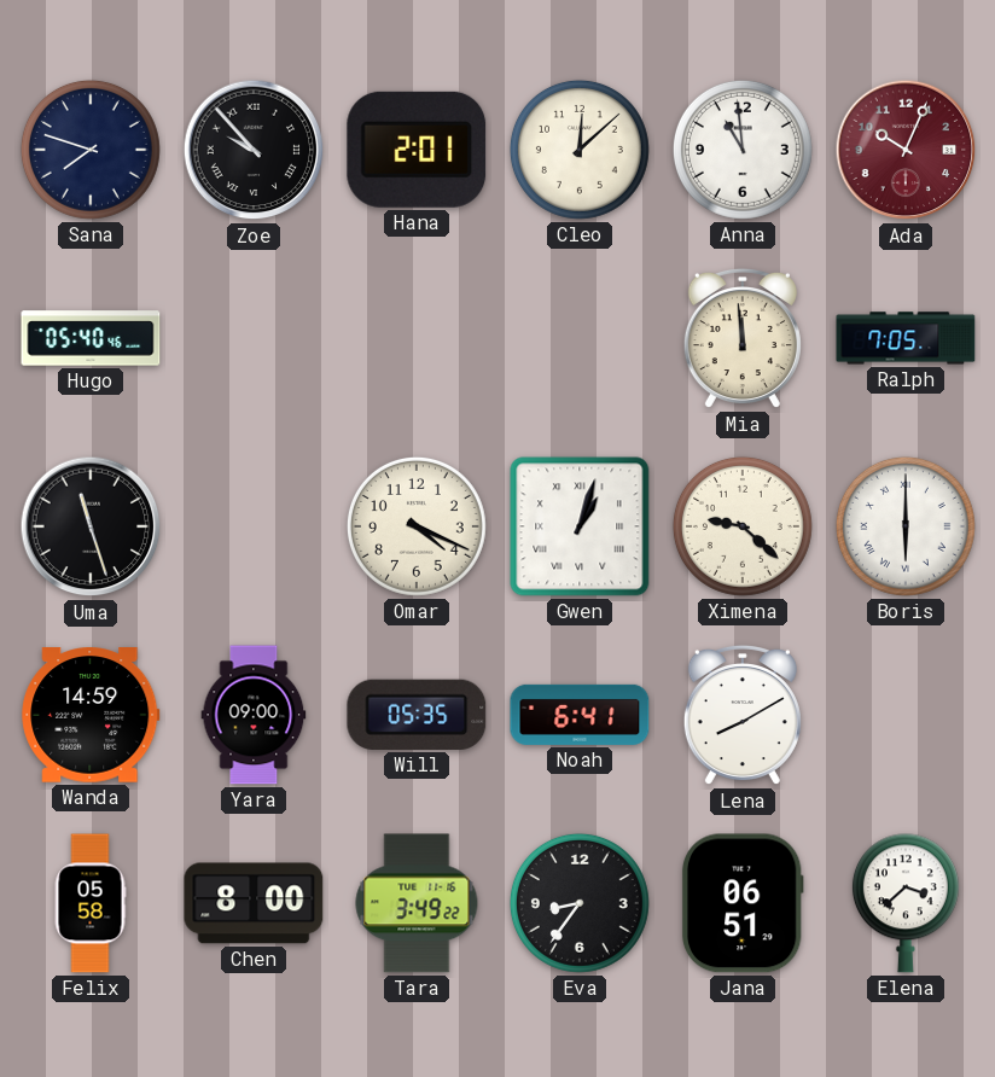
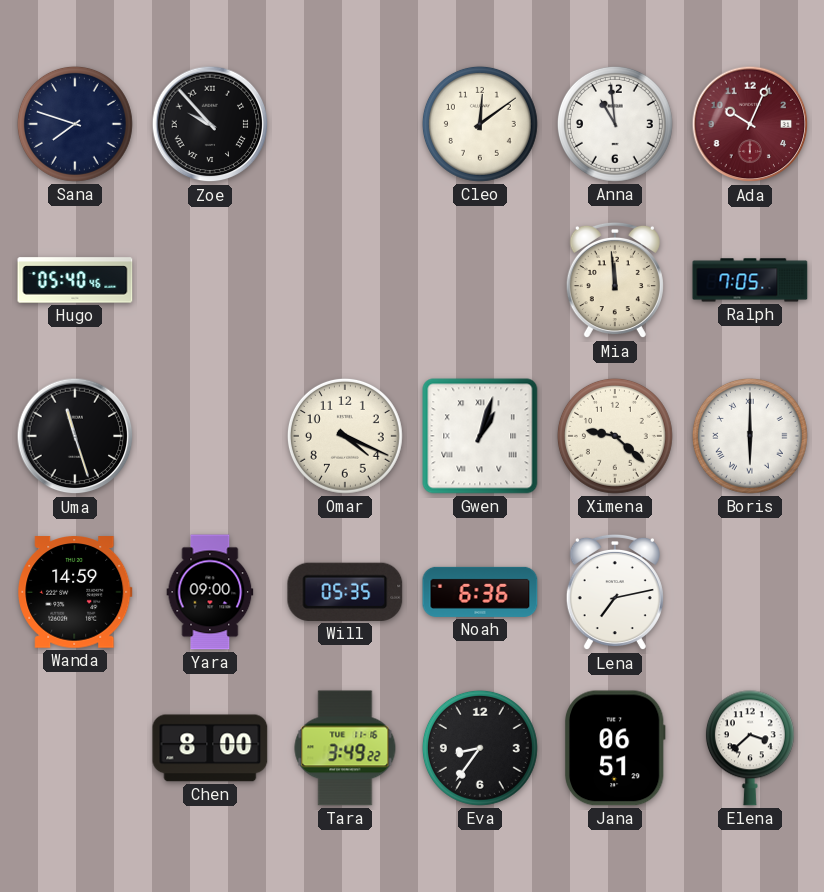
Hana: 2:01 -> none
Cleo: 12:08 -> 12:09
Noah: 6:41 -> 6:36
Lena: 8:10 -> 7:13
Felix: 05:58 -> none
